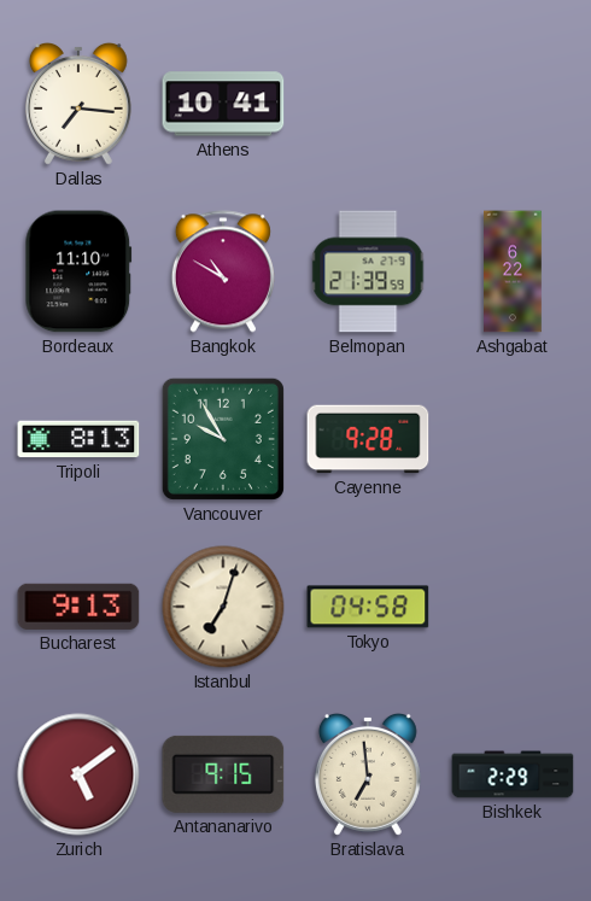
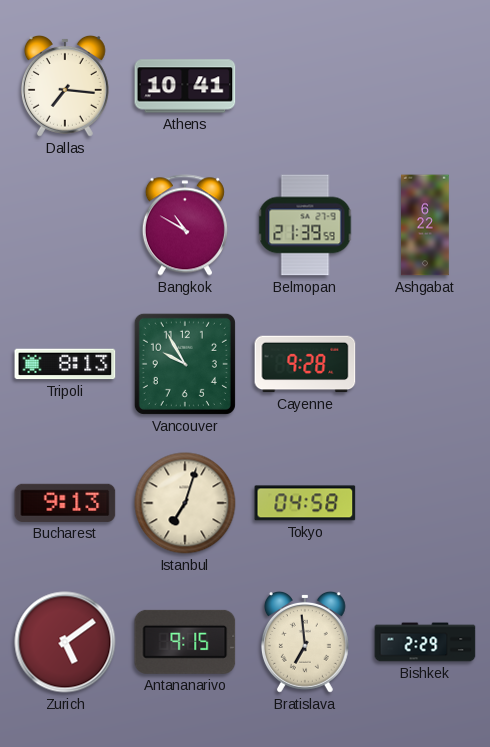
Bordeaux: 11:10 -> none
